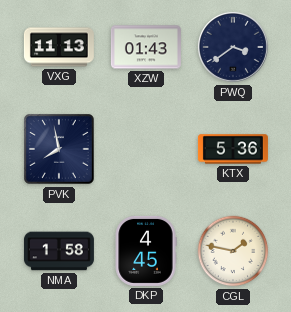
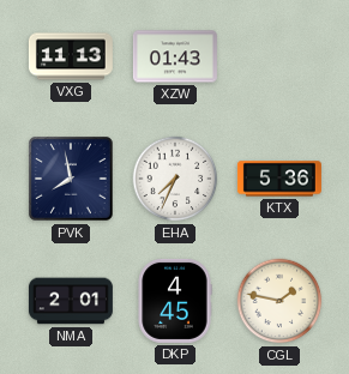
PWQ: 3:39 -> none
EHA: none -> 7:34
NMA: 1:58 -> 2:01
